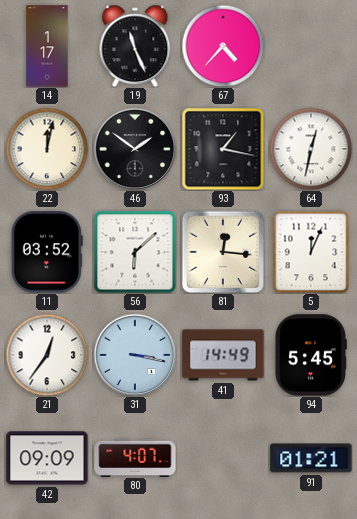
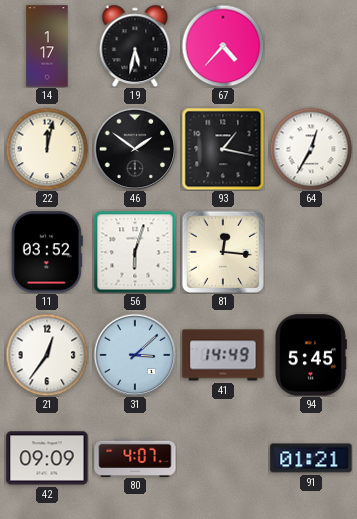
19: 11:26 -> 5:32
64: 12:32 -> 12:35
56: 6:08 -> 6:03
5: 12:04 -> none
31: 3:17 -> 3:08
